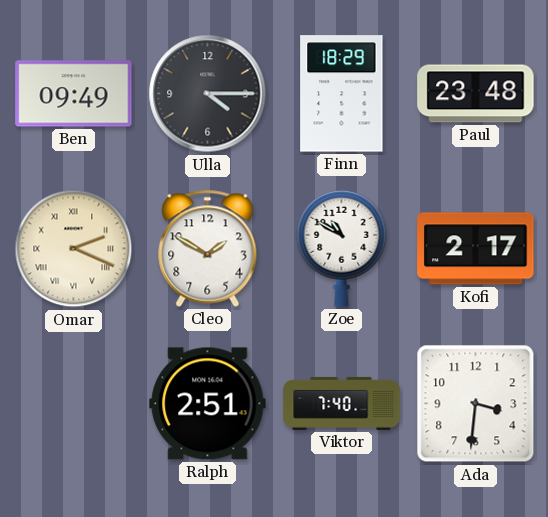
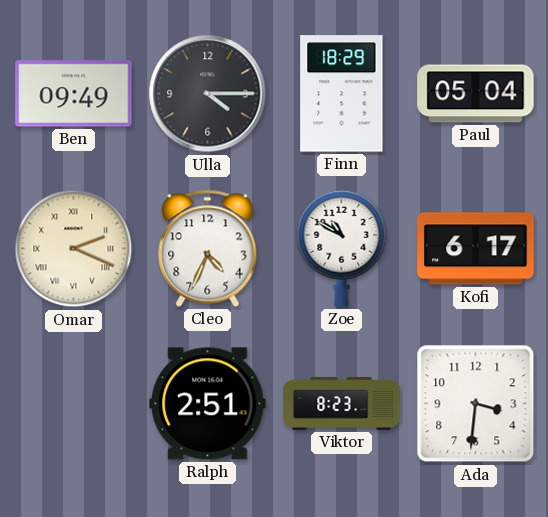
Paul: 23:48 -> 05:04
Cleo: 1:50 -> 4:34
Kofi: 2:17 -> 6:17
Viktor: 7:40 -> 8:23
